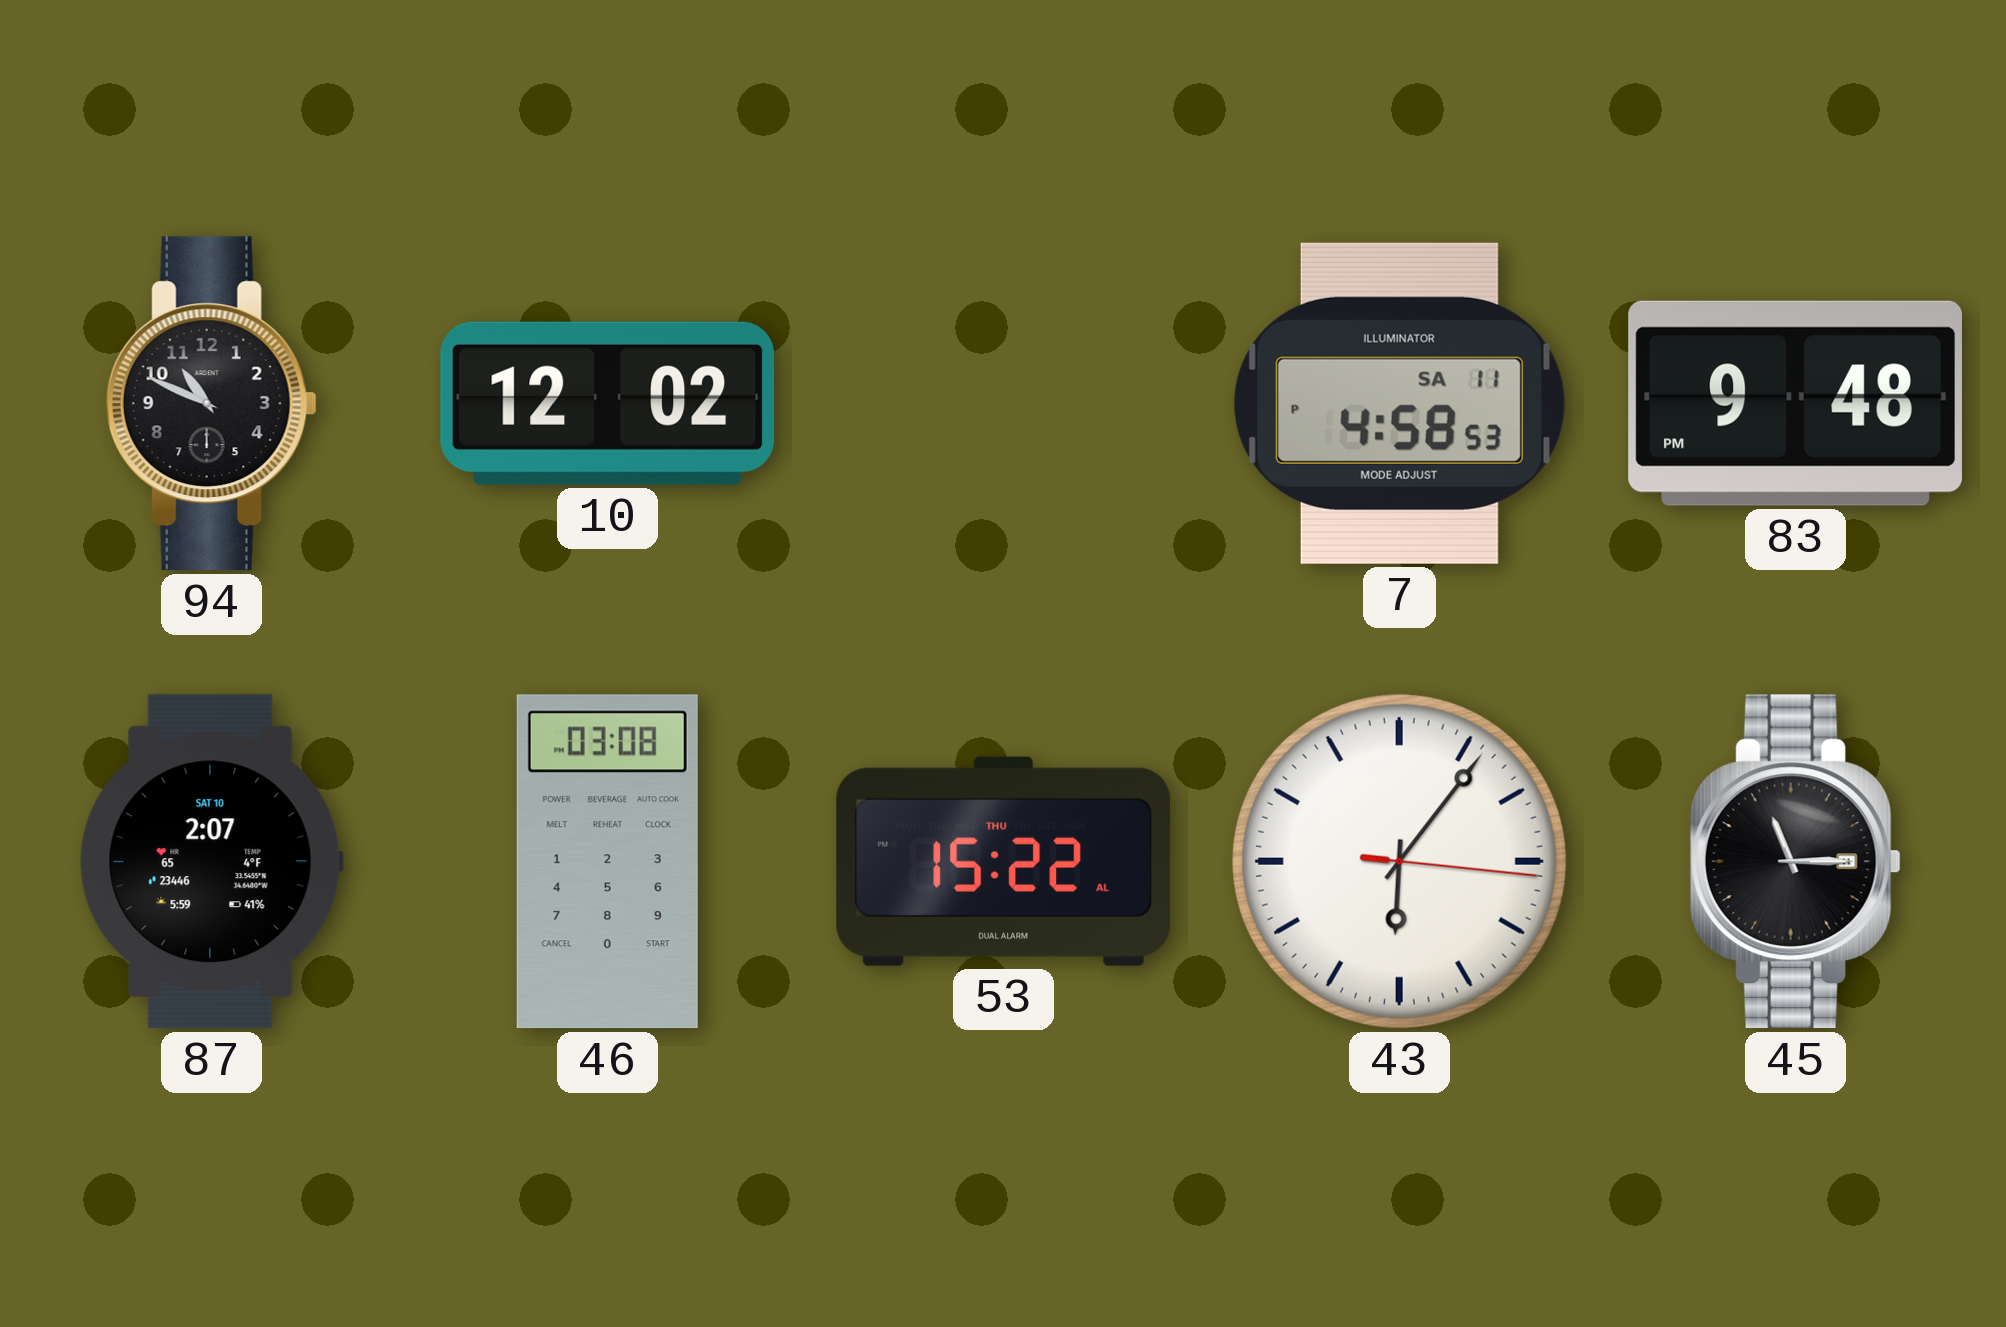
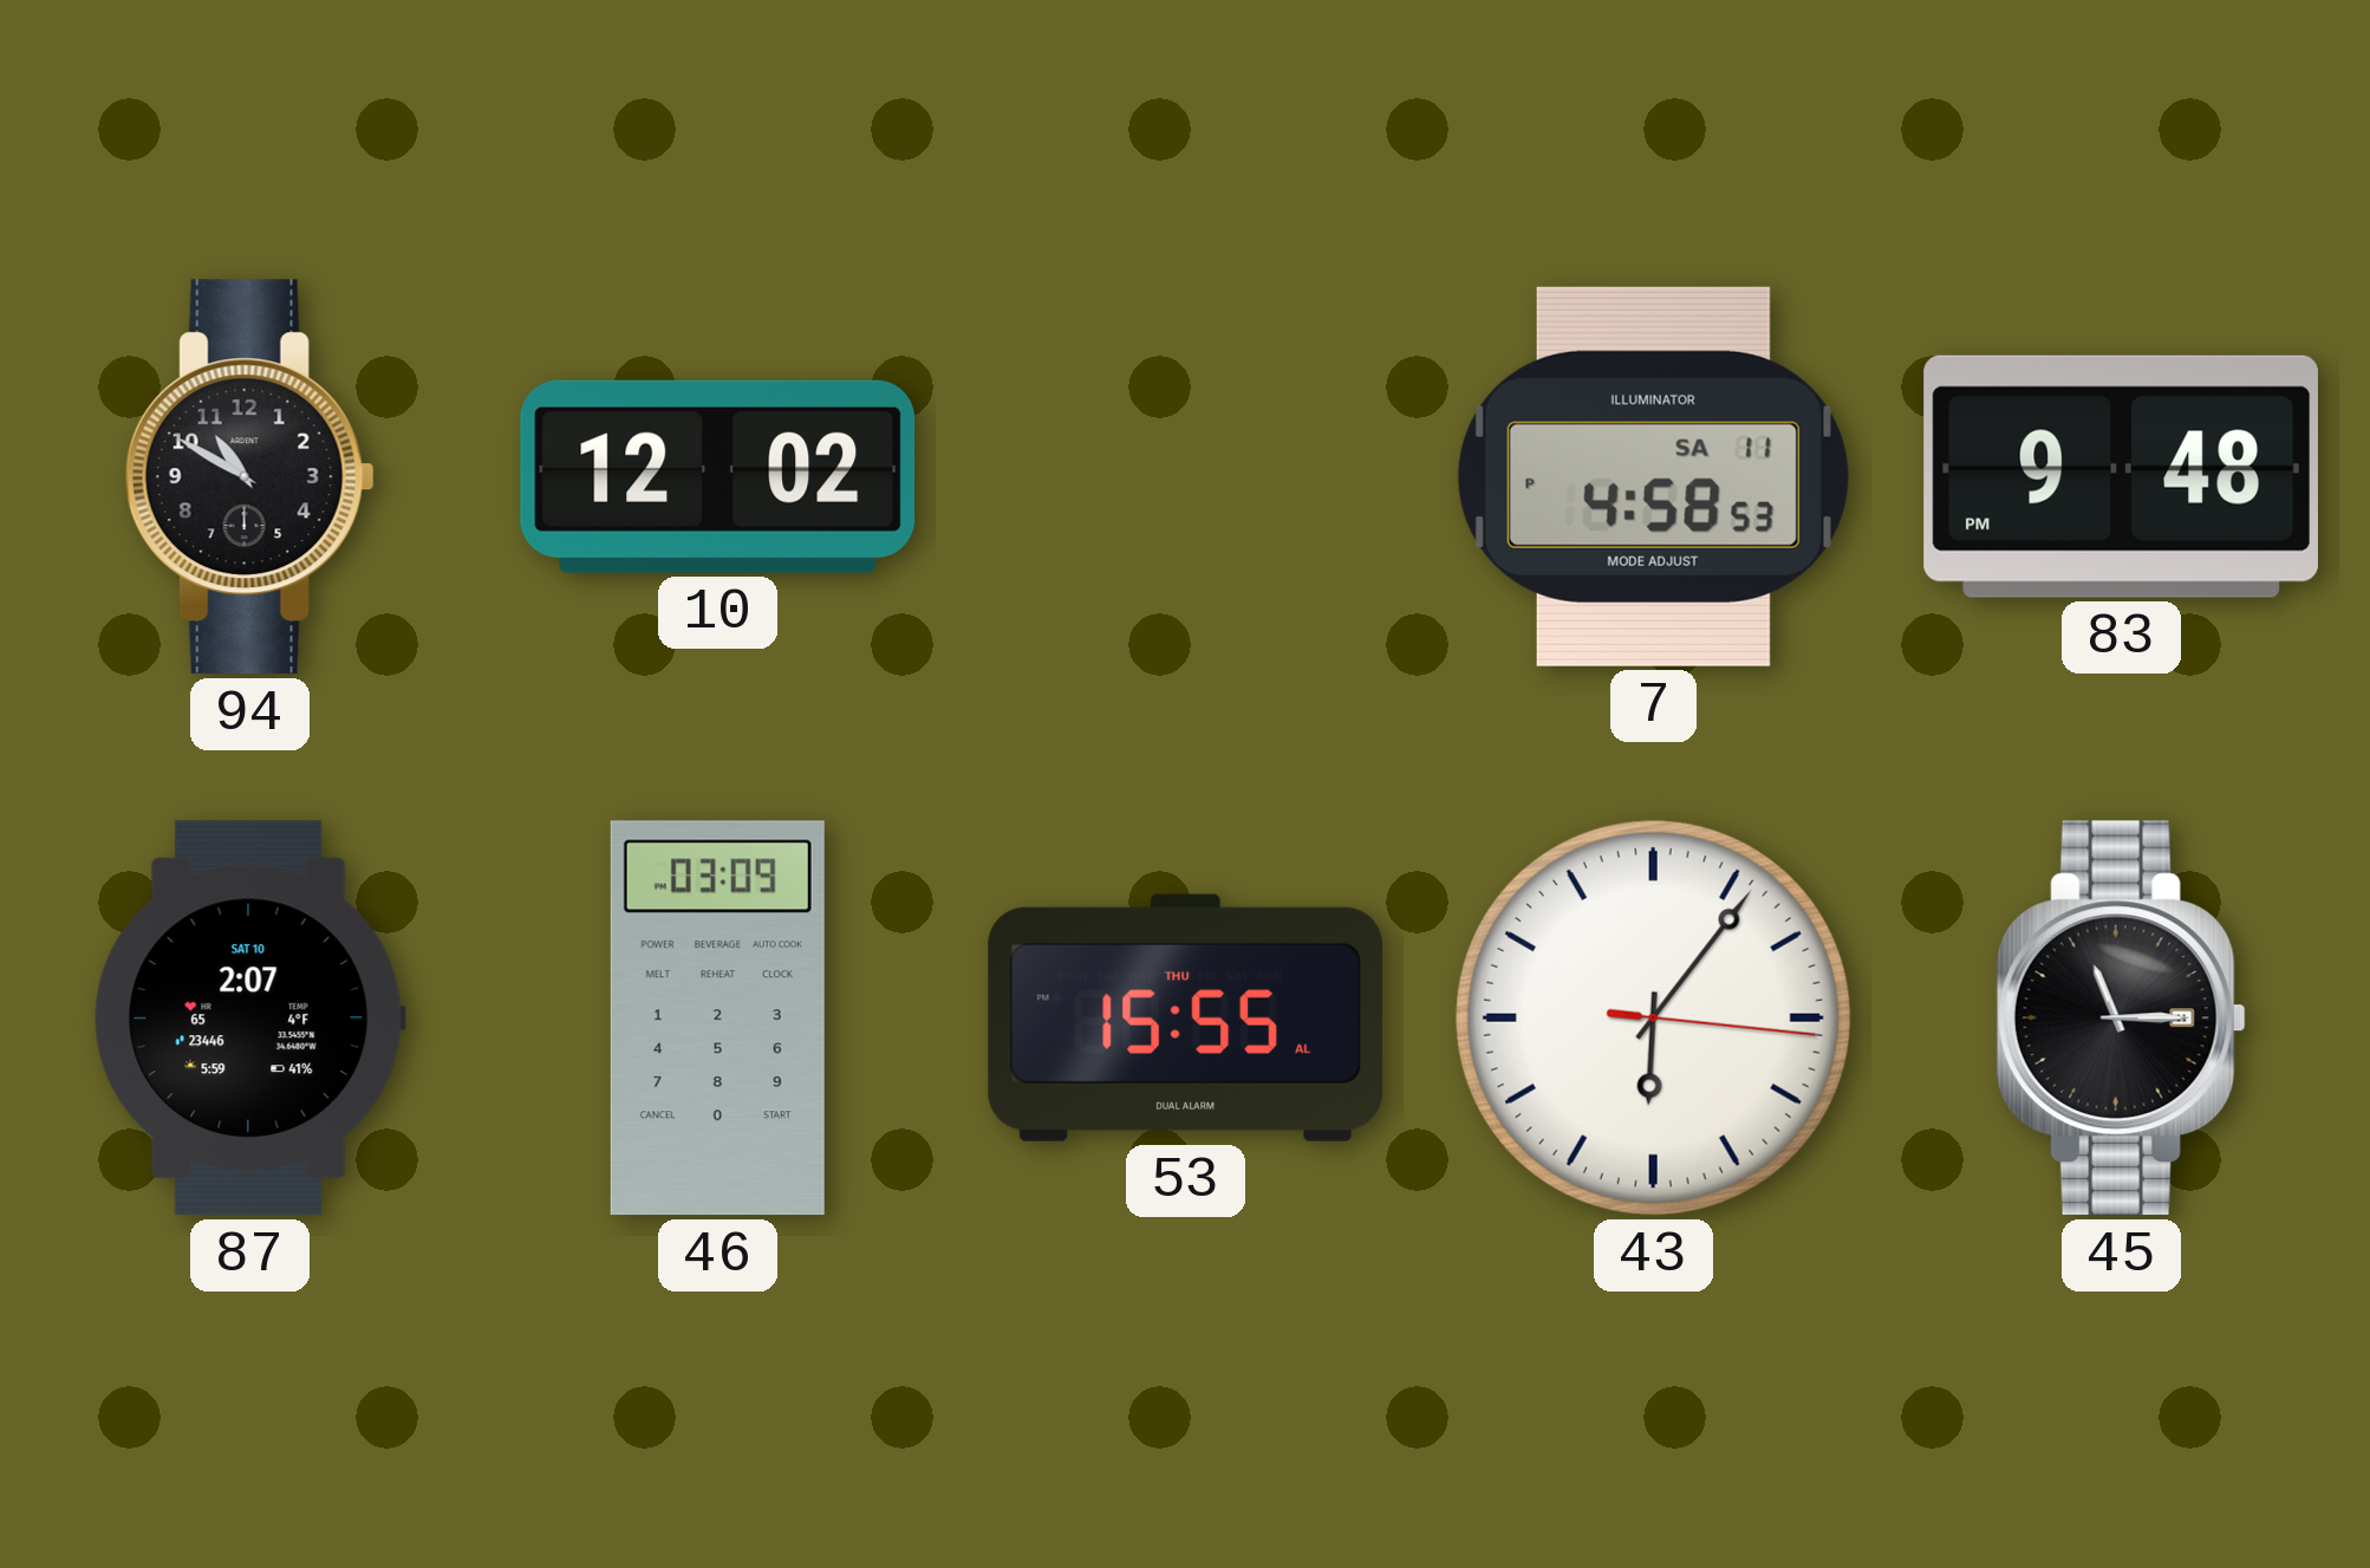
94: 10:49 -> 10:50
46: 03:08 -> 03:09
53: 15:22 -> 15:55
